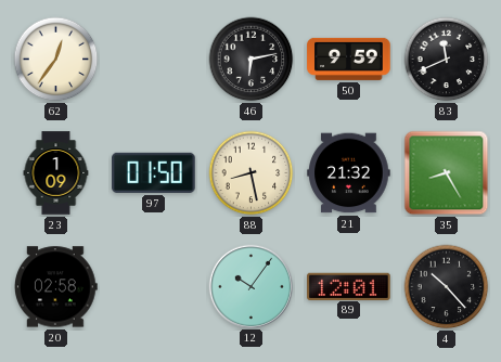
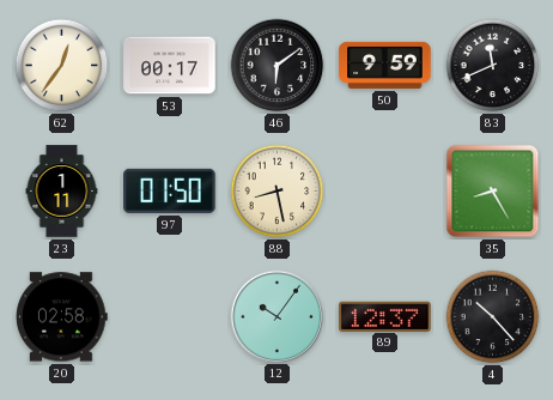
53: none -> 00:17
46: 6:13 -> 6:09
23: 1:09 -> 1:11
21: 21:32 -> none
89: 12:01 -> 12:37
